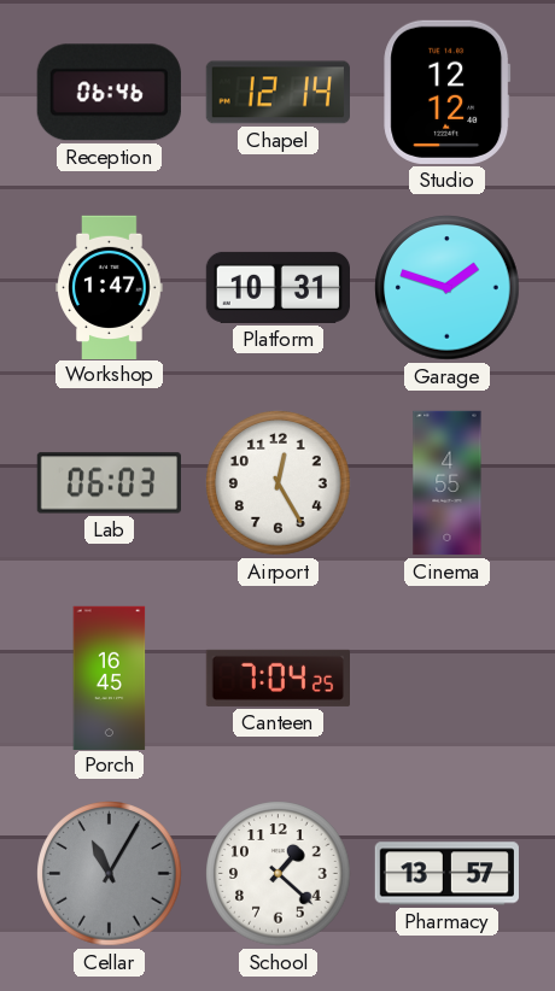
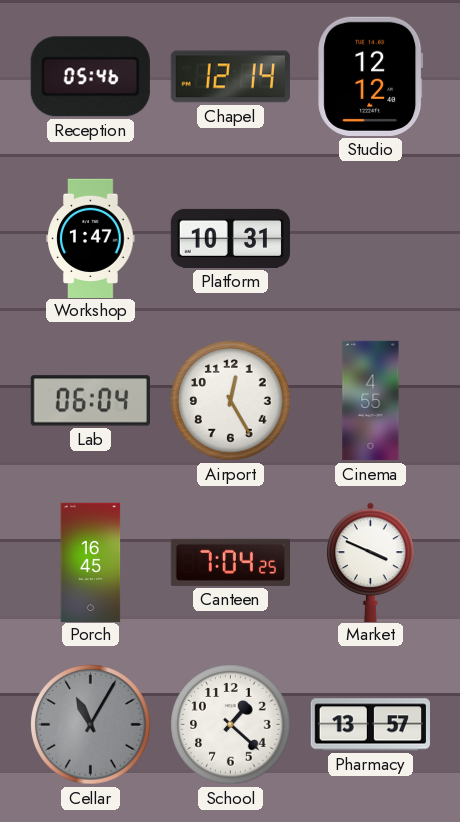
Reception: 06:46 -> 05:46
Garage: 1:48 -> none
Lab: 06:03 -> 06:04
Market: none -> 3:49
